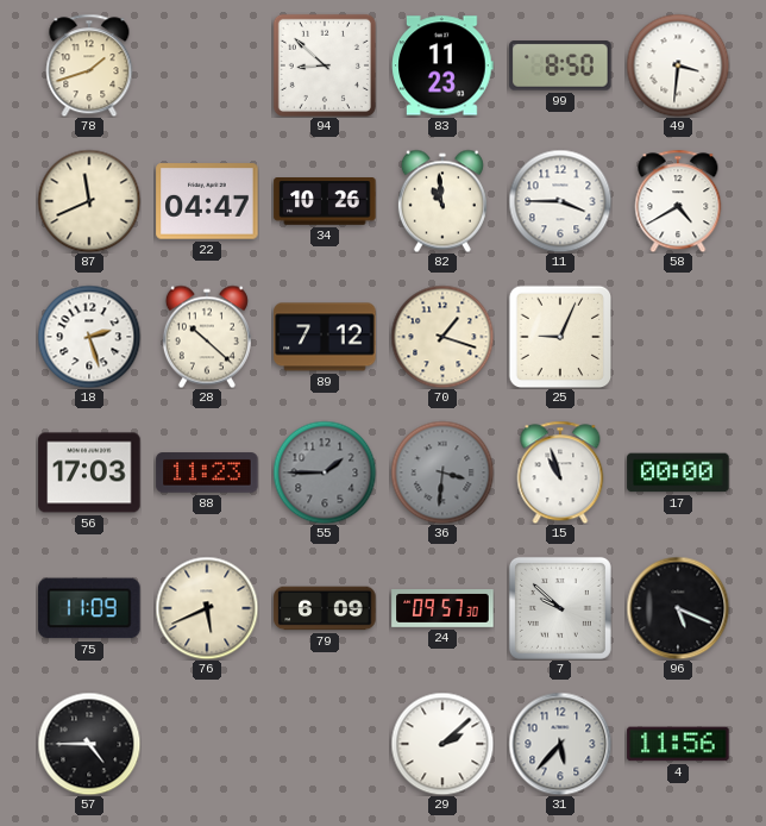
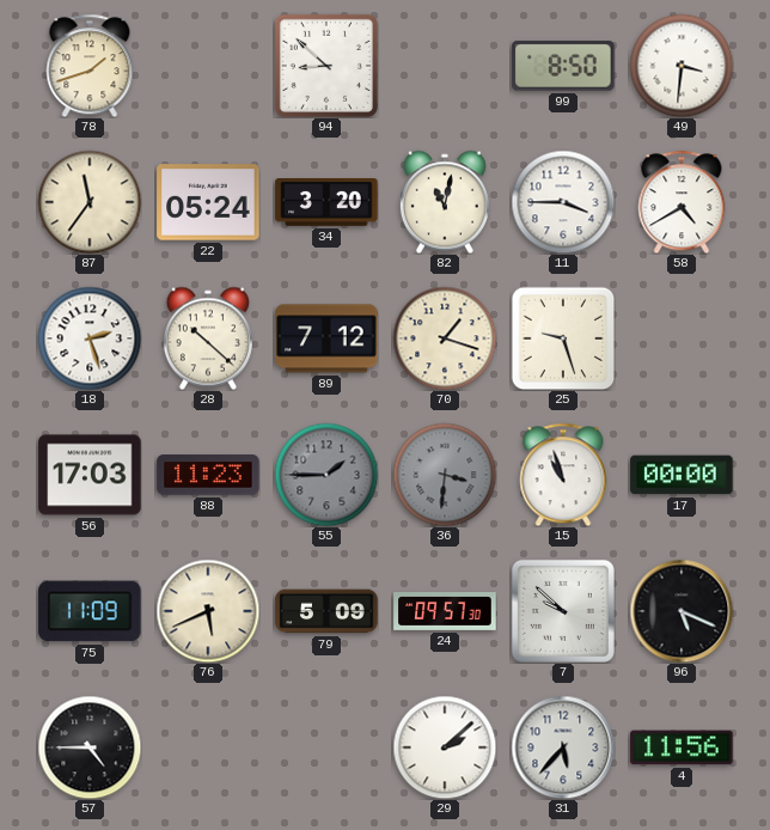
83: 11:23 -> none
87: 11:41 -> 11:36
22: 04:47 -> 05:24
34: 10:26 -> 3:20
82: 10:59 -> 11:02
25: 9:04 -> 9:27
79: 6:09 -> 5:09
